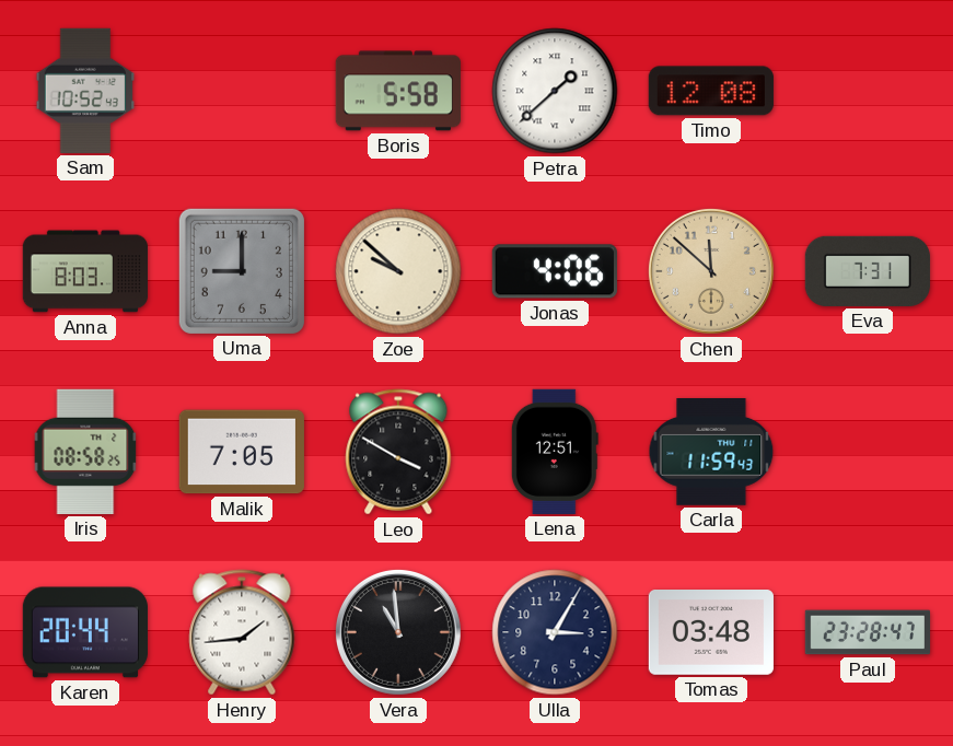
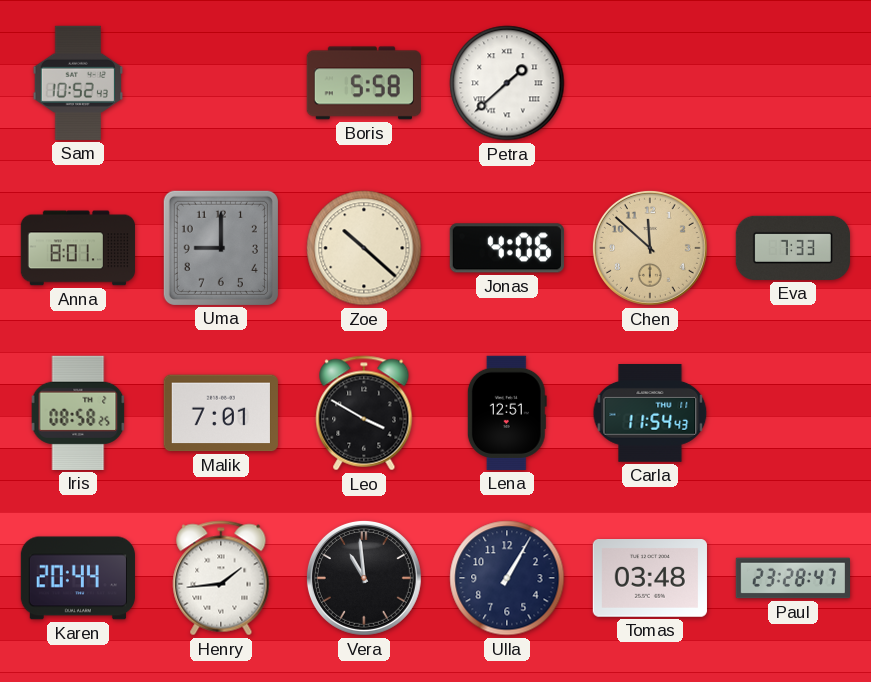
Timo: 12:08 -> none
Anna: 8:03 -> 8:01
Zoe: 9:52 -> 10:22
Eva: 7:31 -> 7:33
Malik: 7:05 -> 7:01
Carla: 11:59 -> 11:54
Ulla: 3:05 -> 1:05
